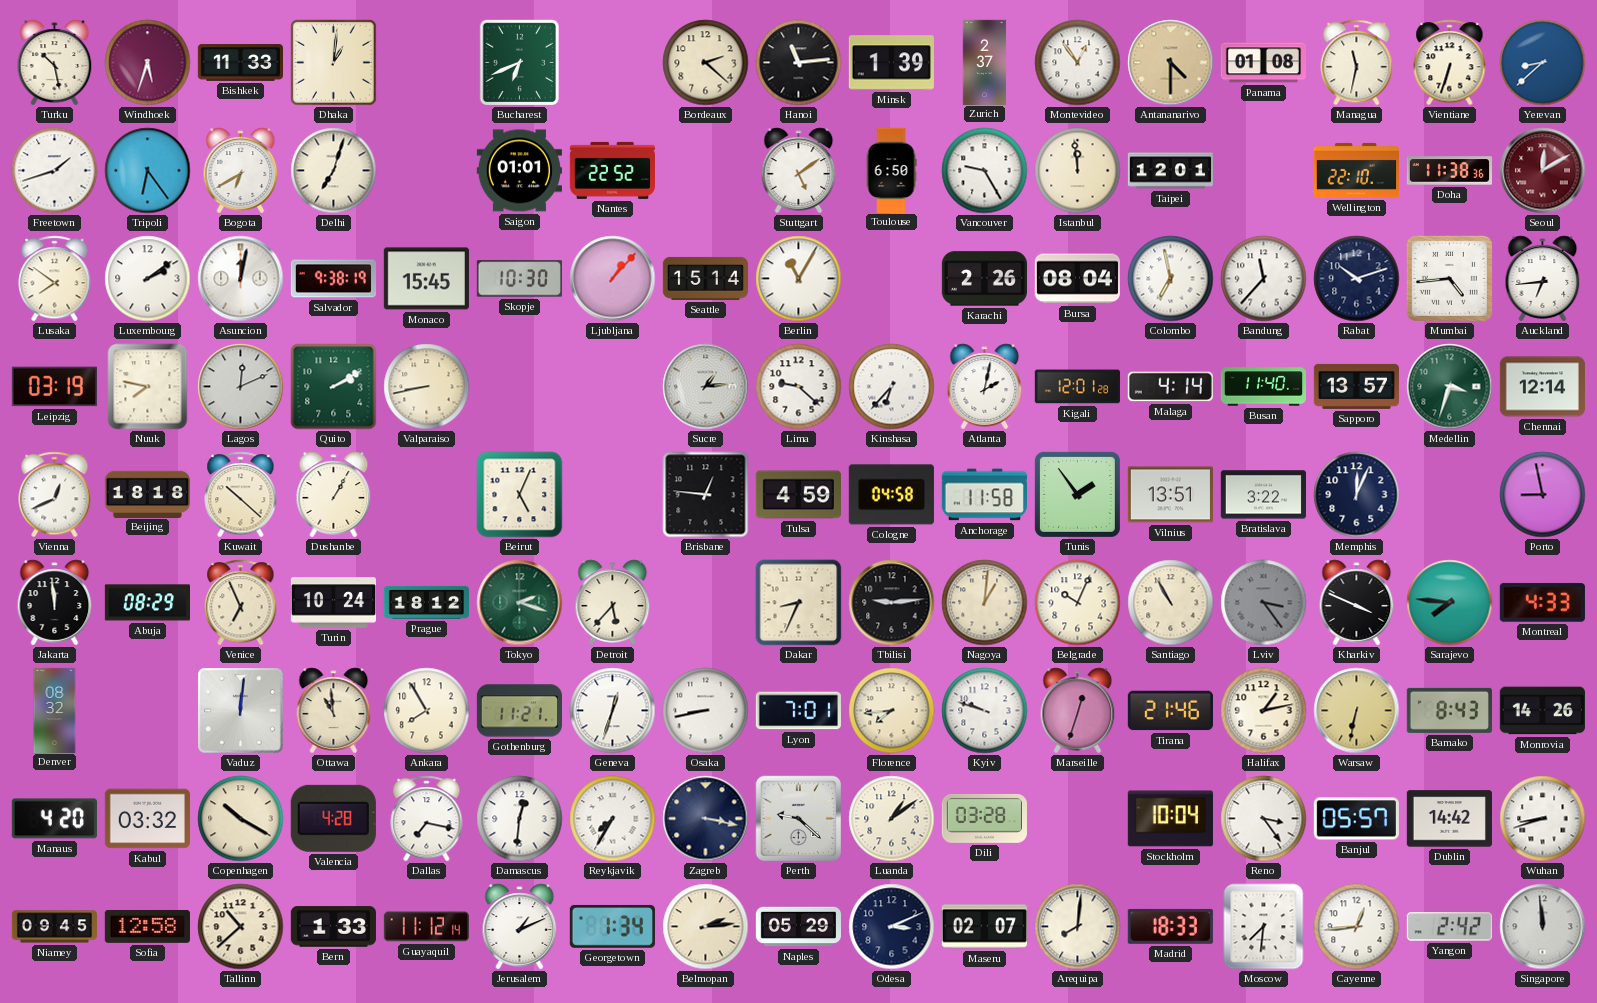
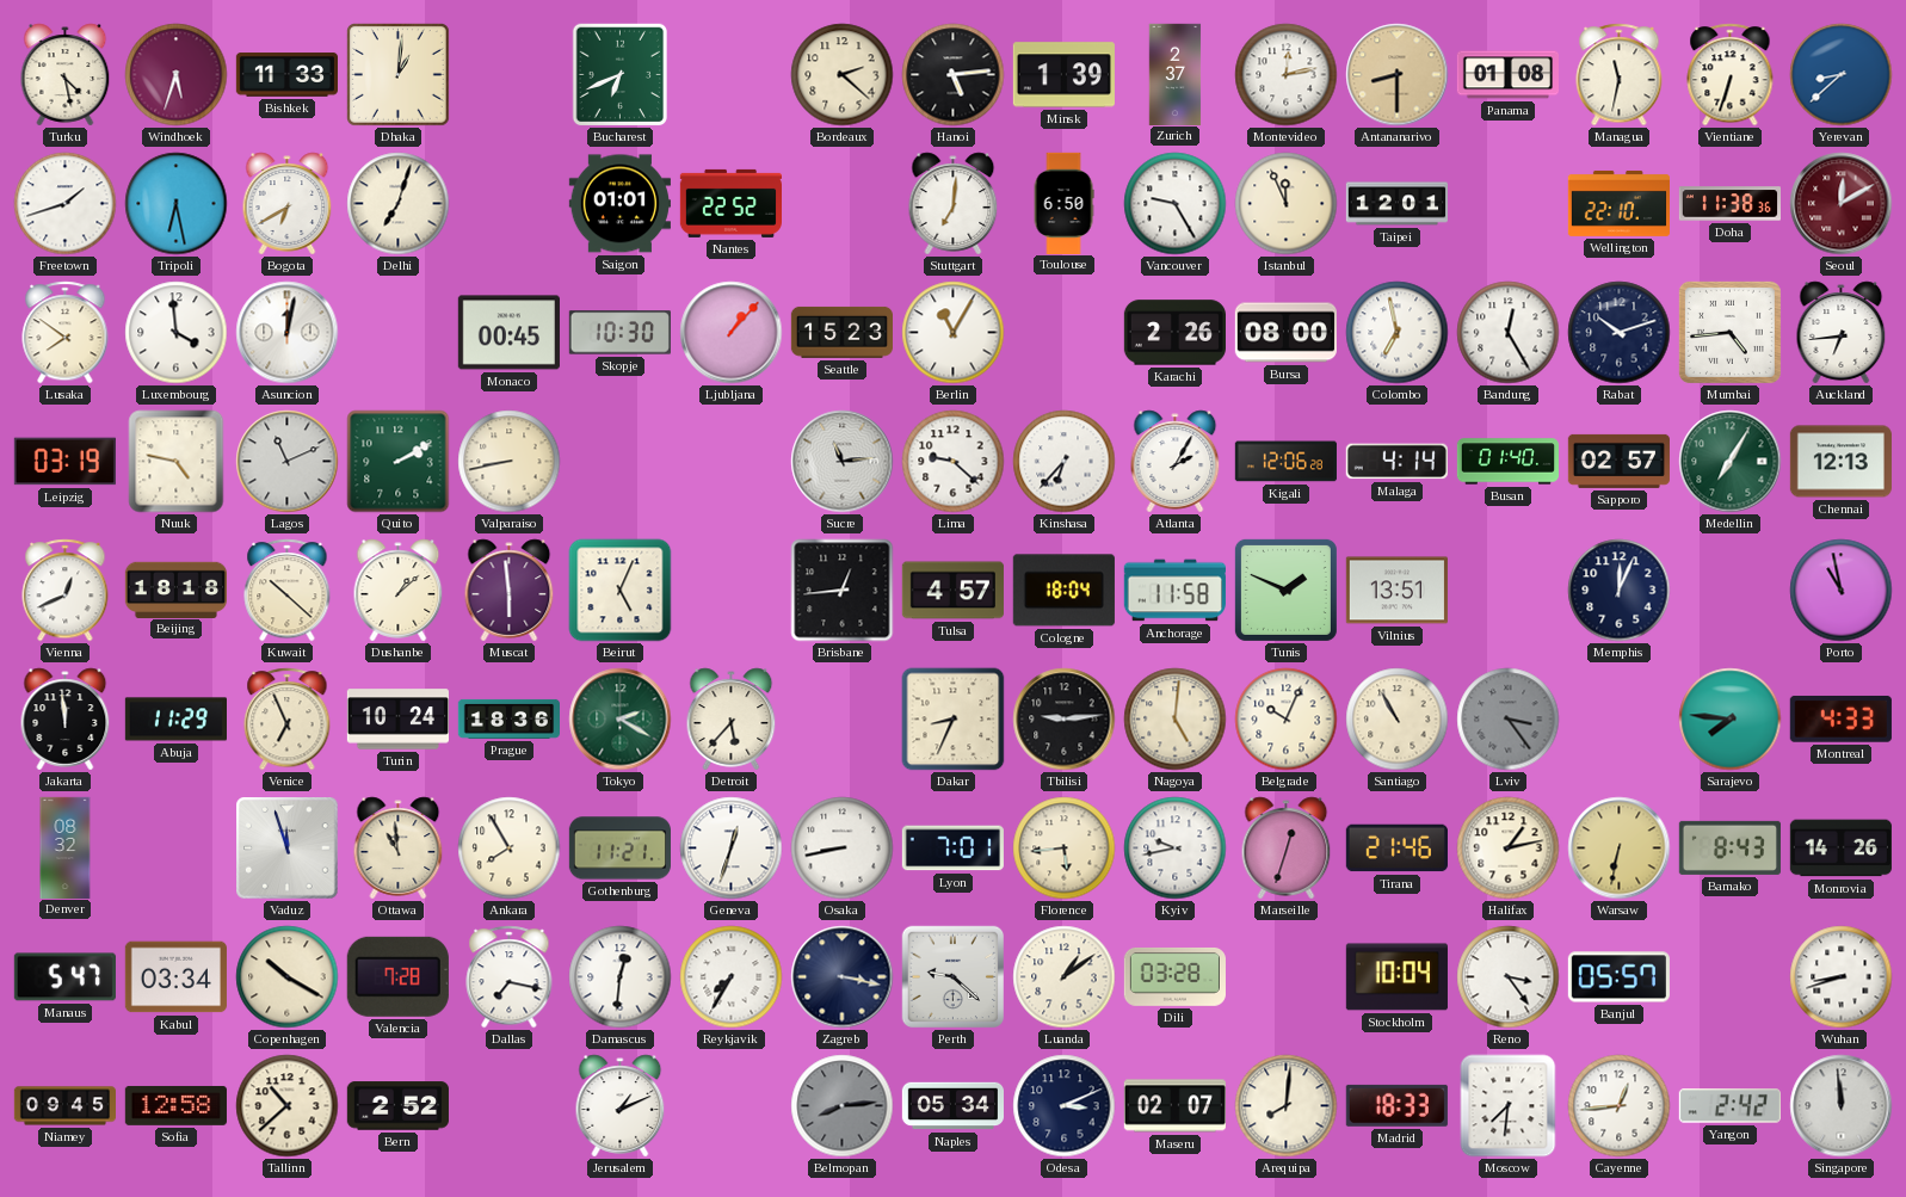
Turku: 10:28 -> 4:28
Hanoi: 11:14 -> 5:14
Montevideo: 12:54 -> 12:13
Antananarivo: 4:30 -> 8:30
Tripoli: 6:24 -> 6:28
Stuttgart: 5:09 -> 7:01
Istanbul: 11:59 -> 11:56
Luxembourg: 2:09 -> 3:59
Salvador: 9:38 -> none
Monaco: 15:45 -> 00:45
Seattle: 15:14 -> 15:23
Bursa: 08:04 -> 08:00
Bandung: 11:37 -> 12:25
Nuuk: 7:47 -> 4:47
Lagos: 12:11 -> 11:11
Sucre: 1:14 -> 11:14
Atlanta: 2:02 -> 2:05
Kigali: 12:01 -> 12:06
Busan: 11:40 -> 01:40
Sapporo: 13:57 -> 02:57
Medellin: 3:33 -> 7:05
Chennai: 12:14 -> 12:13
Dushanbe: 1:05 -> 1:08
Muscat: none -> 5:59
Brisbane: 12:46 -> 12:44
Tulsa: 4:59 -> 4:57
Cologne: 04:58 -> 18:04
Tunis: 1:54 -> 1:49
Bratislava: 3:22 -> none
Porto: 8:58 -> 10:58
Abuja: 08:29 -> 11:29
Prague: 18:12 -> 18:36
Tokyo: 2:18 -> 2:20
Nagoya: 1:01 -> 5:01
Kharkiv: 3:49 -> none
Vaduz: 12:01 -> 11:57
Florence: 7:44 -> 5:44
Kyiv: 9:48 -> 9:43
Manaus: 4:20 -> 5:47
Kabul: 03:32 -> 03:34
Valencia: 4:28 -> 7:28
Dublin: 14:42 -> none
Bern: 1:33 -> 2:52
Guayaquil: 11:12 -> none
Georgetown: 1:34 -> none
Belmopan: 2:14 -> 8:14
Belmopan dial: cream -> grey
Naples: 05:29 -> 05:34
